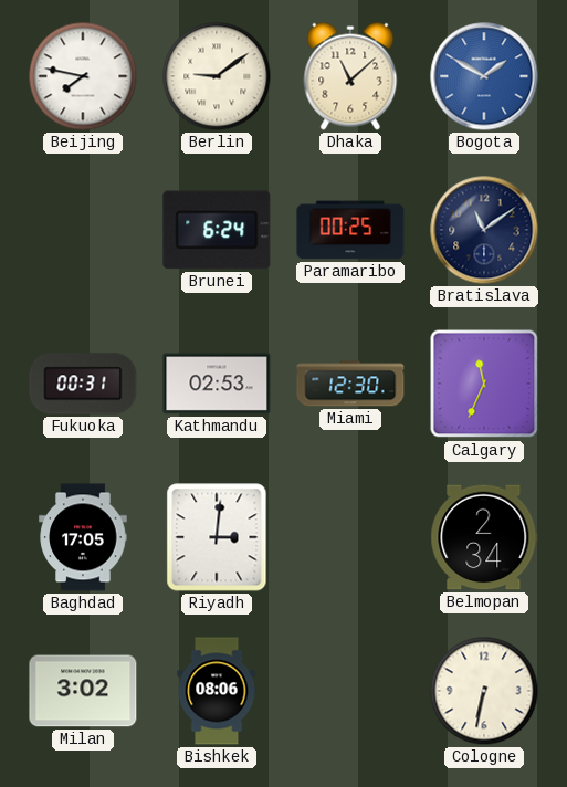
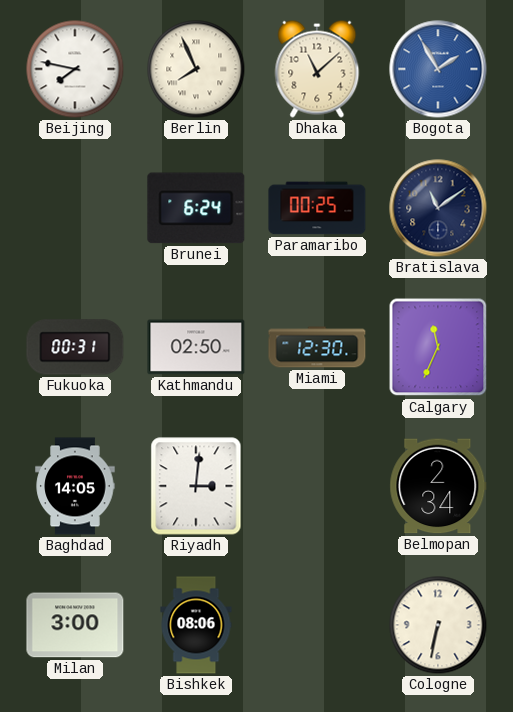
Berlin: 9:09 -> 7:56
Bogota: 1:50 -> 1:55
Kathmandu: 02:53 -> 02:50
Baghdad: 17:05 -> 14:05
Milan: 3:02 -> 3:00
